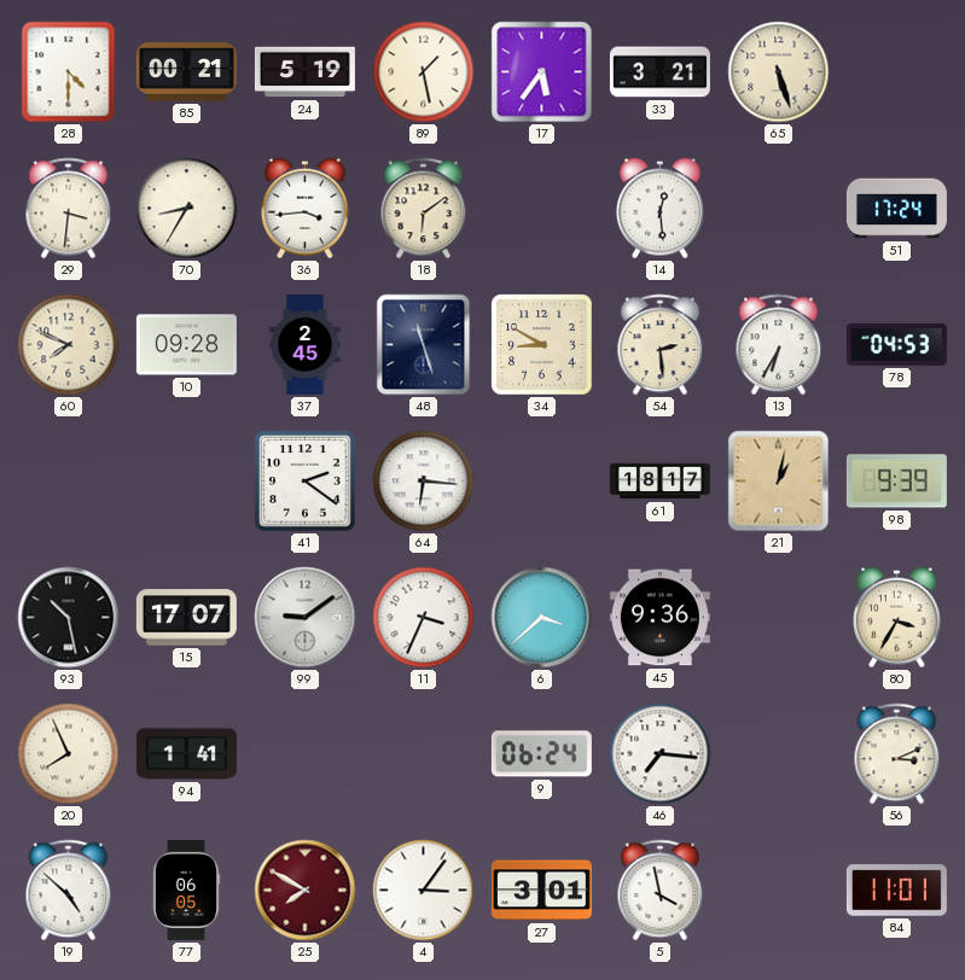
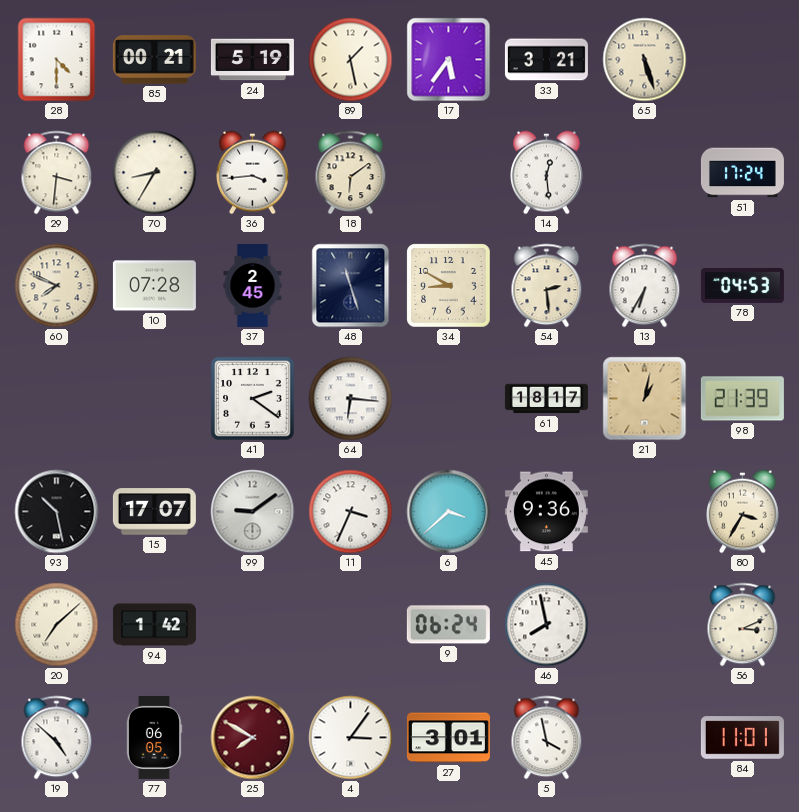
10: 09:28 -> 07:28
98: 9:39 -> 21:39
20: 7:56 -> 7:08
94: 1:41 -> 1:42
46: 7:16 -> 7:58
